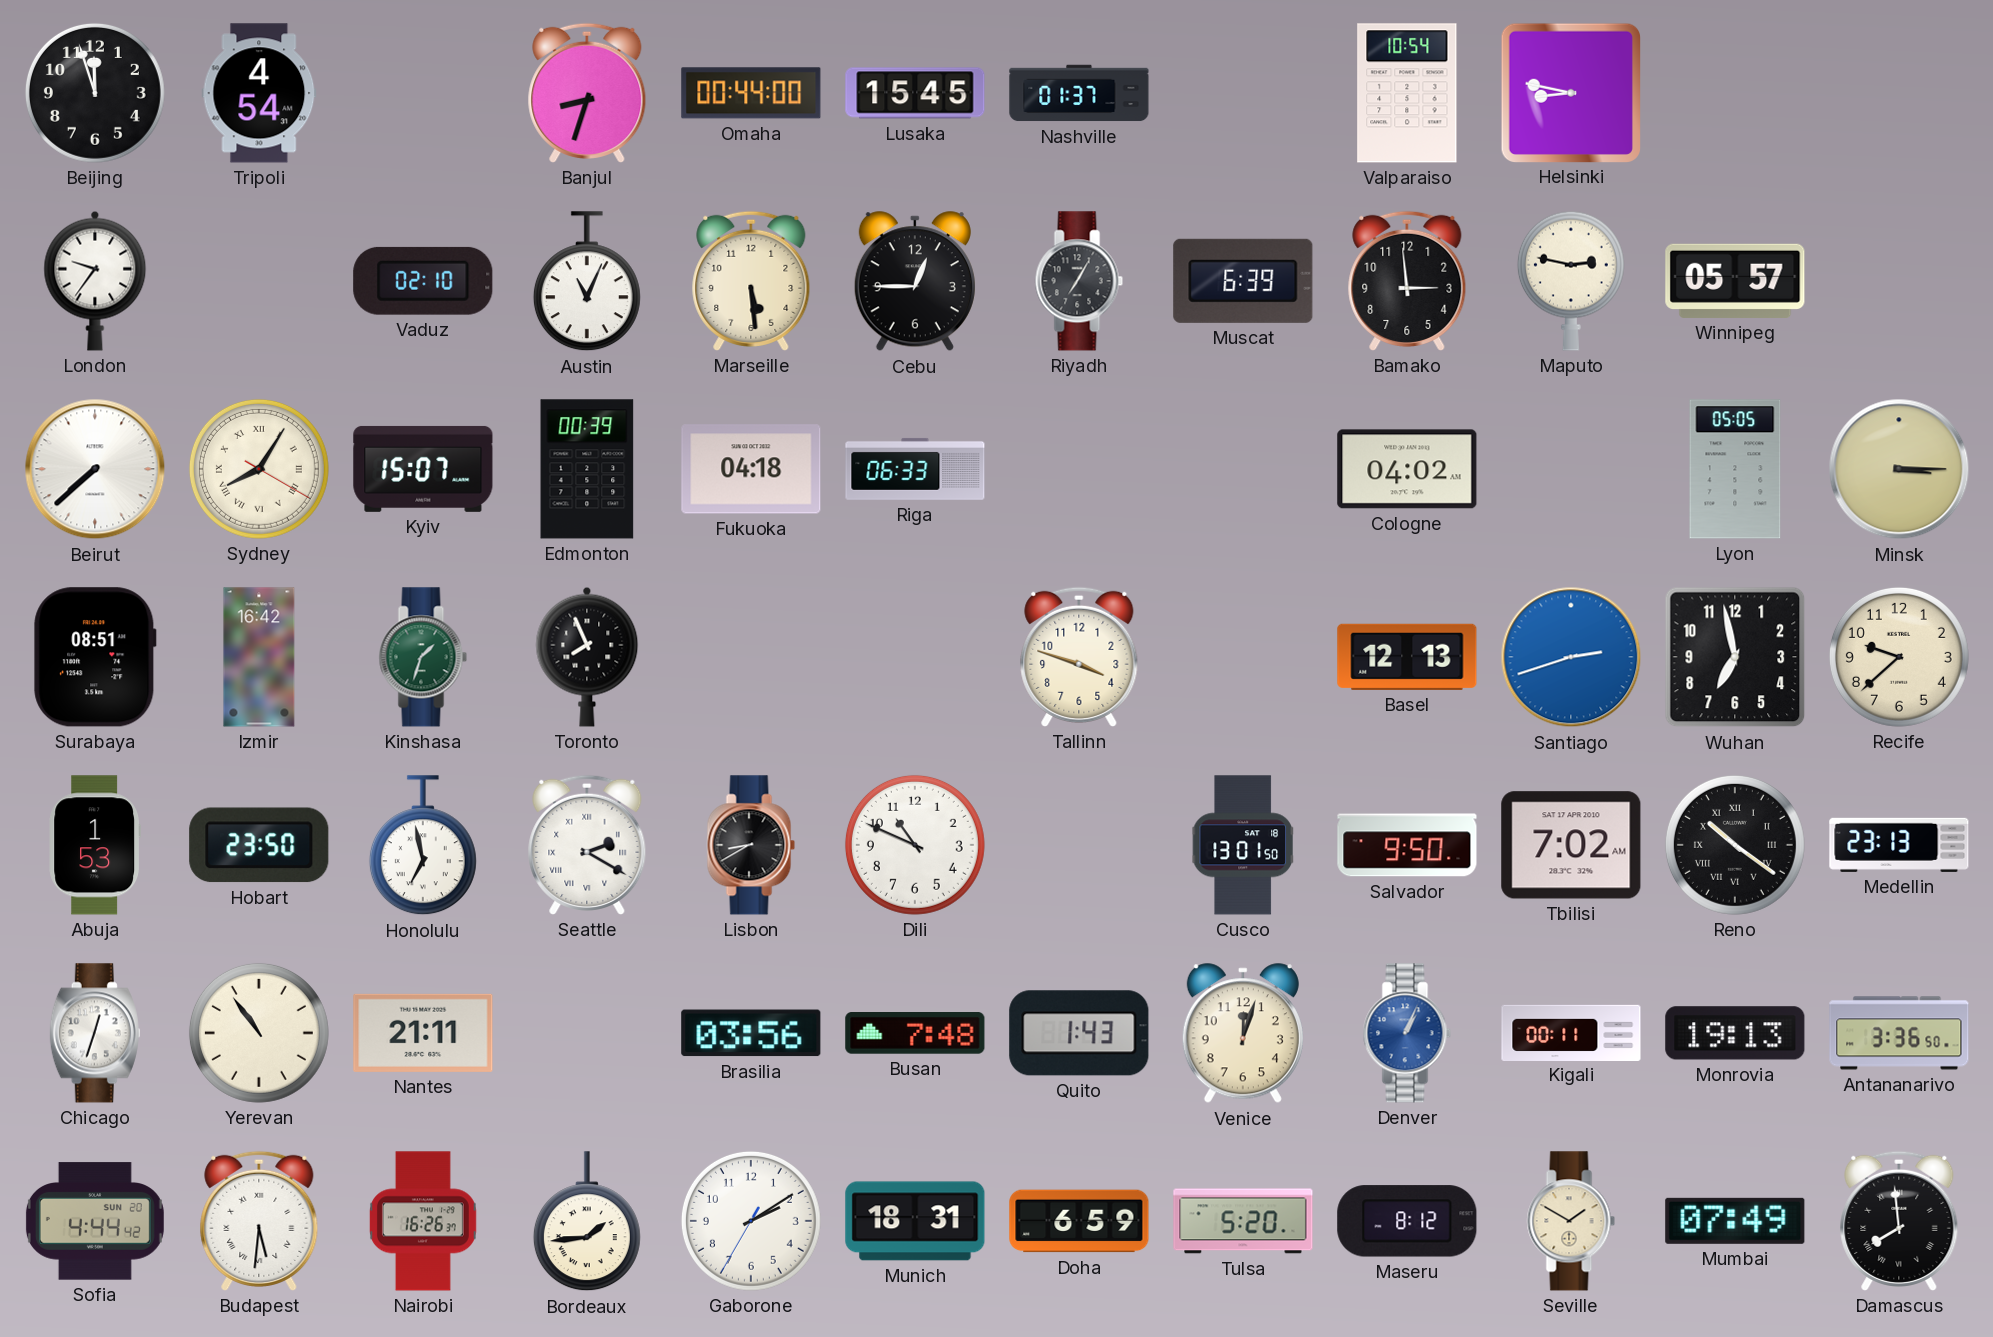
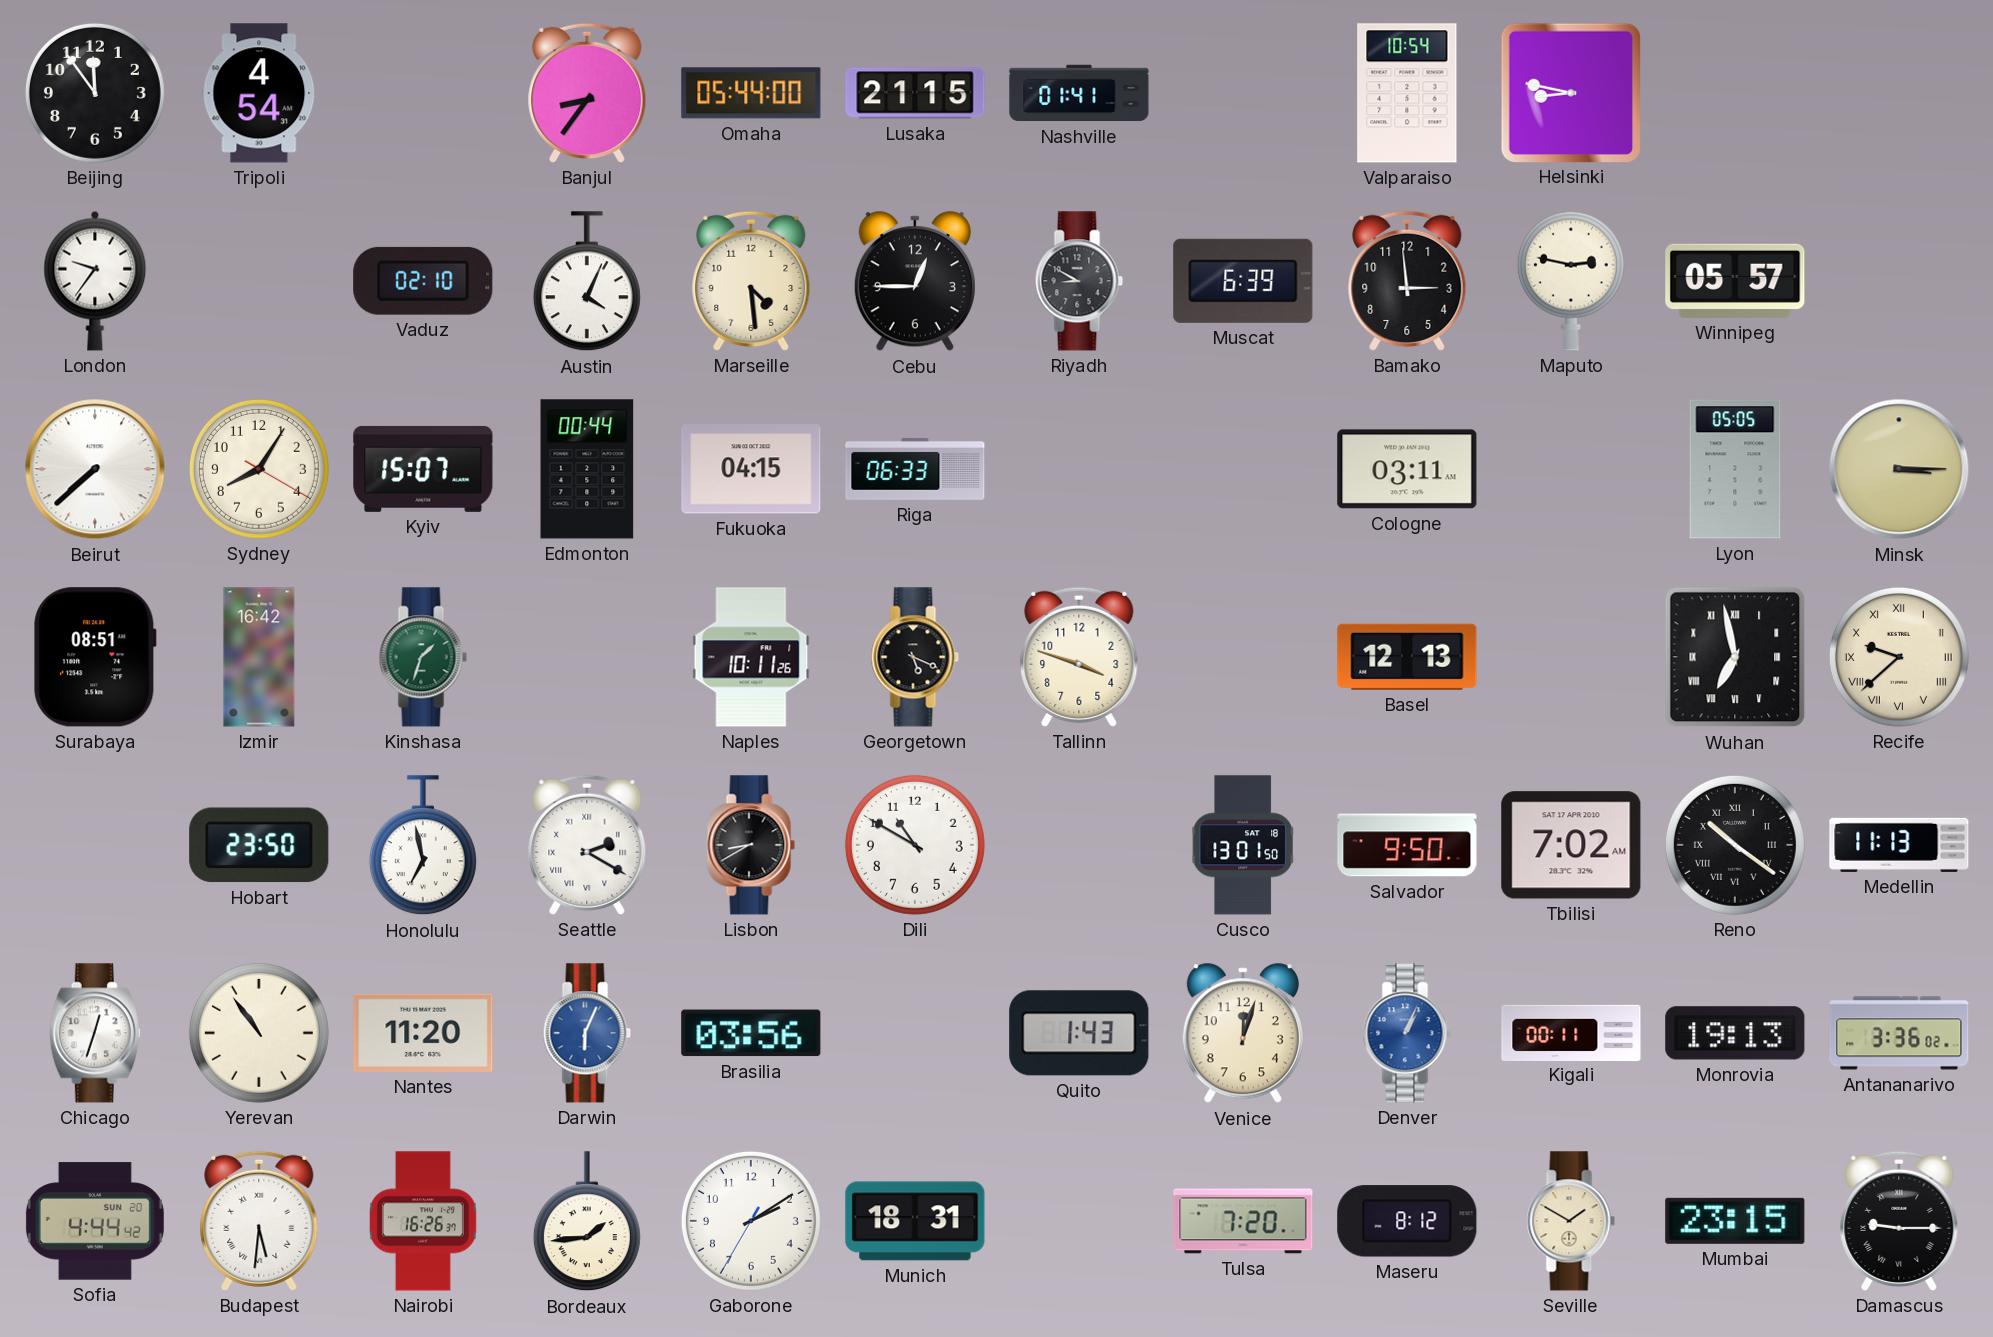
Beijing: 11:57 -> 11:54
Banjul: 8:33 -> 8:36
Omaha: 00:44 -> 05:44
Lusaka: 15:45 -> 21:15
Nashville: 01:37 -> 01:41
Austin: 11:04 -> 4:04
Marseille: 5:29 -> 4:29
Riyadh: 7:05 -> 8:50
Sydney numerals: Roman -> Arabic
Edmonton: 00:39 -> 00:44
Fukuoka: 04:18 -> 04:15
Cologne: 04:02 -> 03:11
Toronto: 7:56 -> none
Naples: none -> 10:11
Georgetown: none -> 5:19
Santiago: 2:42 -> none
Wuhan numerals: Arabic -> Roman
Recife numerals: Arabic -> Roman
Abuja: 1:53 -> none
Dili: 10:49 -> 10:50
Medellin: 23:13 -> 11:13
Nantes: 21:11 -> 11:20
Darwin: none -> 6:04
Busan: 7:48 -> none
Antananarivo: 3:36:50 -> 3:36:02
Doha: 6:59 -> none
Tulsa: 5:20 -> 7:20
Mumbai: 07:49 -> 23:15
Damascus: 7:59 -> 9:15
